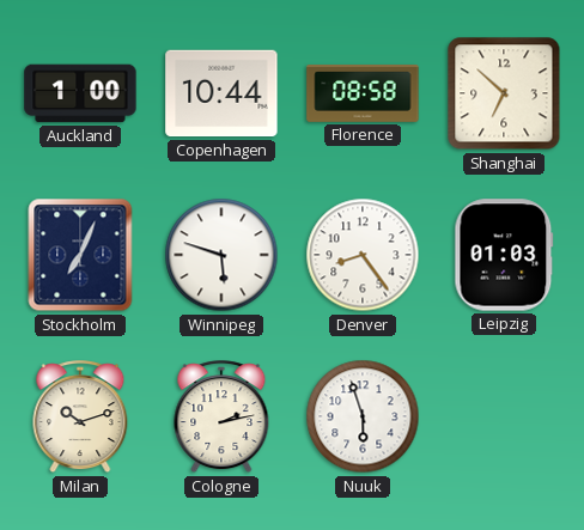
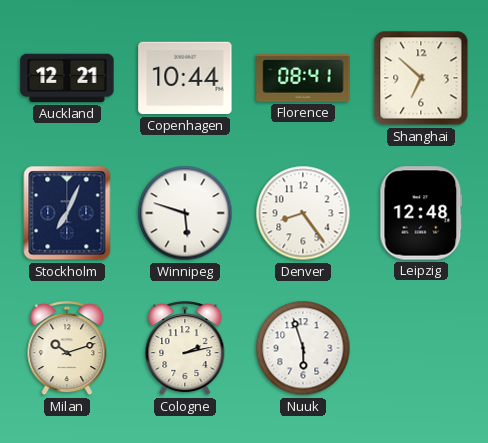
Auckland: 1:00 -> 12:21
Florence: 08:58 -> 08:41
Leipzig: 01:03 -> 12:48
